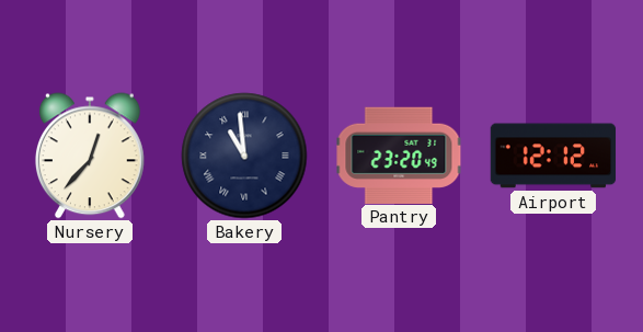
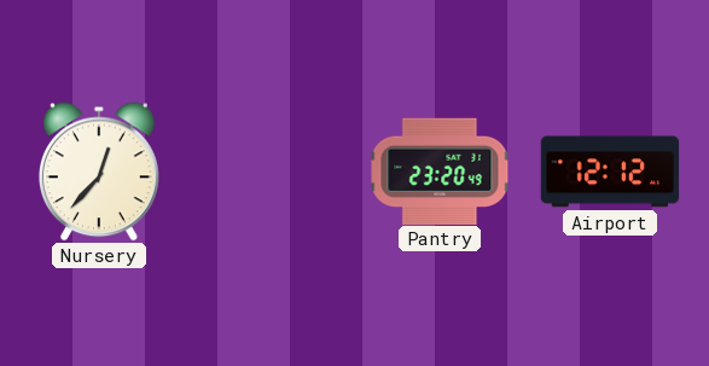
Bakery: 10:59 -> none
